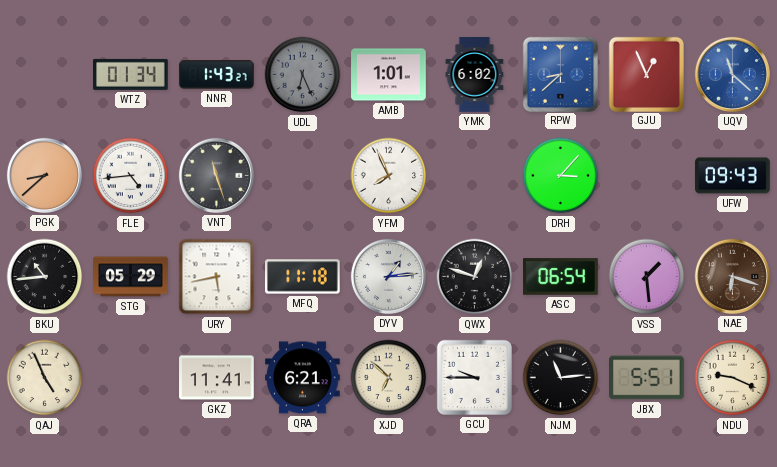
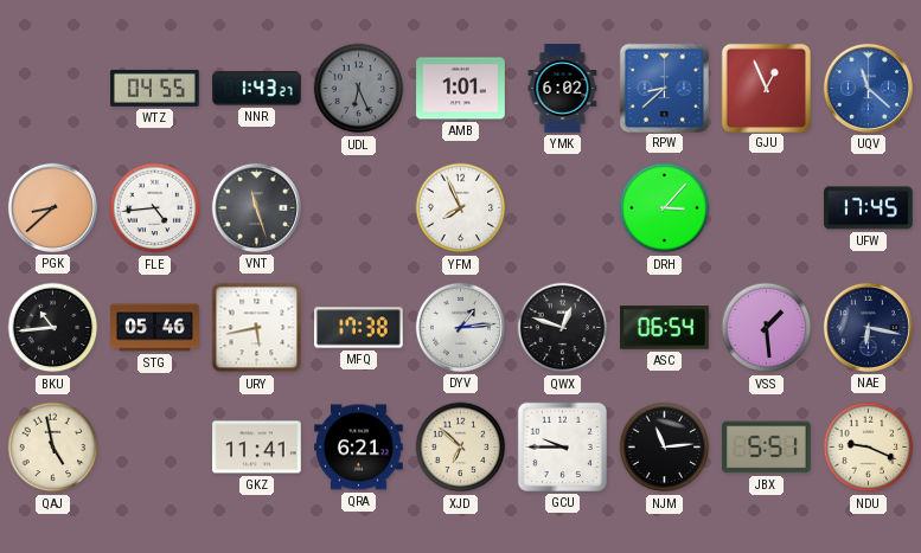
WTZ: 01:34 -> 04:55
UFW: 09:43 -> 17:45
STG: 05:29 -> 05:46
MFQ: 11:18 -> 17:38
NAE: 6:18 -> 6:17
NAE dial: brown -> navy
QAJ: 4:56 -> 4:58
